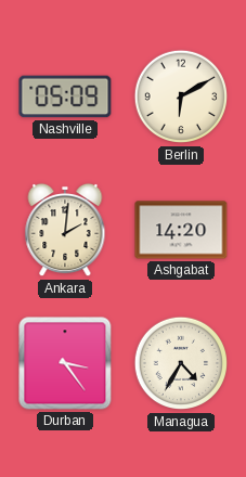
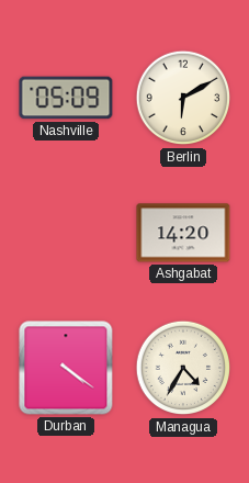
Ankara: 2:01 -> none
Durban: 3:24 -> 4:21
